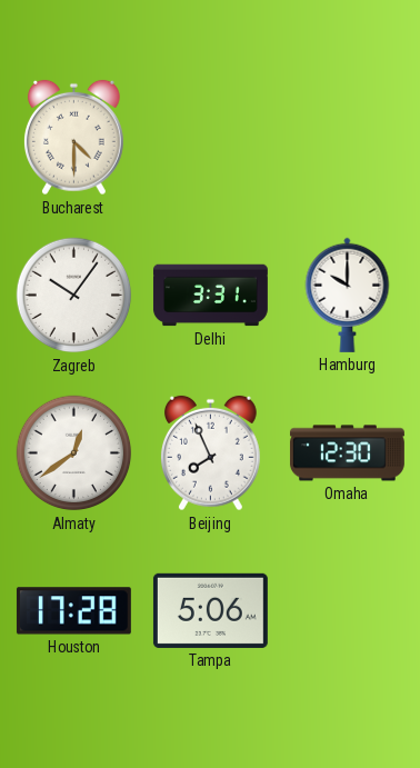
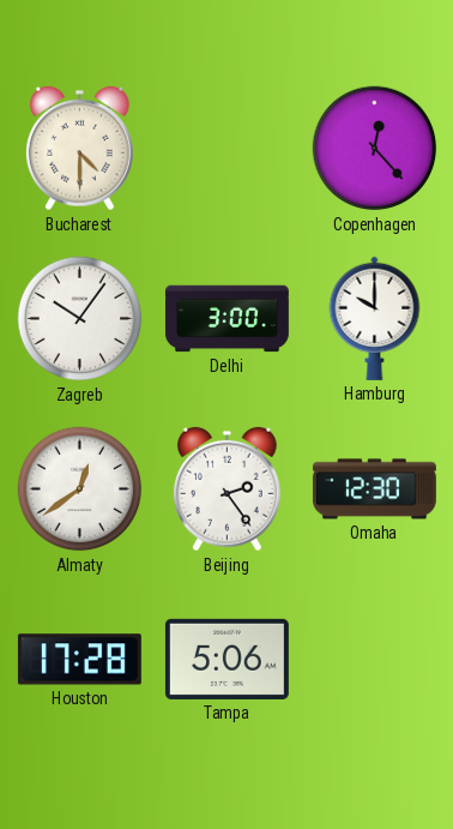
Copenhagen: none -> 12:23
Delhi: 3:31 -> 3:00
Beijing: 7:56 -> 2:24
